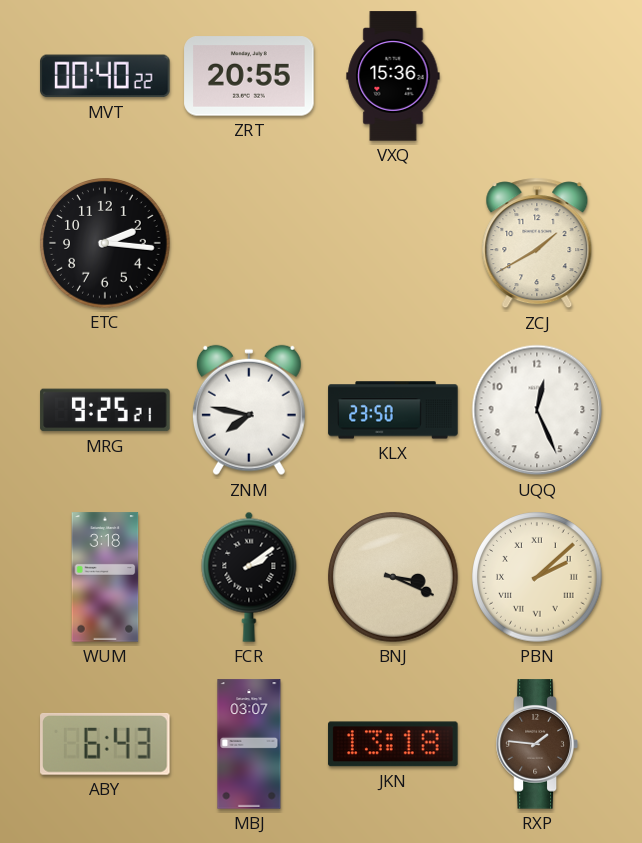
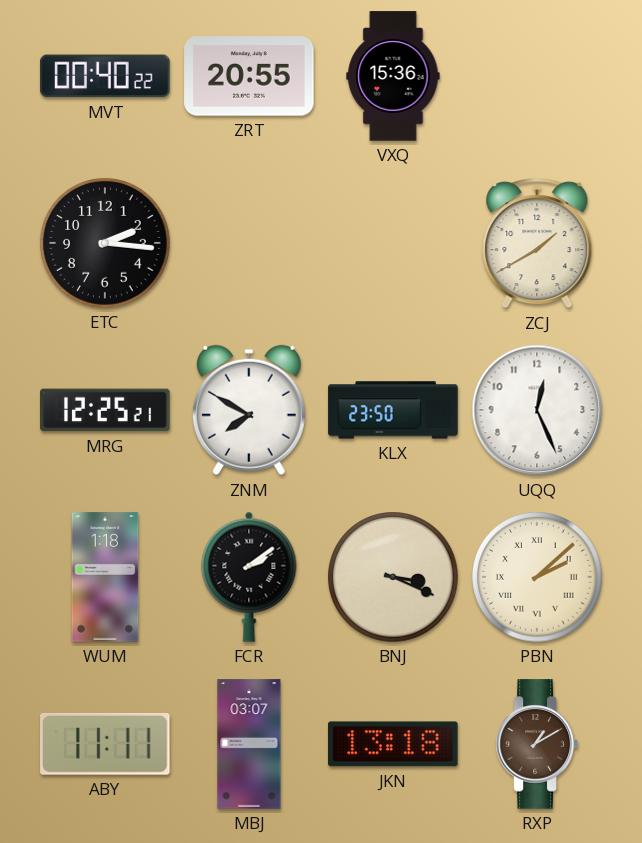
MRG: 9:25 -> 12:25
ZNM: 7:47 -> 7:50
WUM: 3:18 -> 1:18
ABY: 6:43 -> 11:11
RXP: 1:46 -> 1:10
